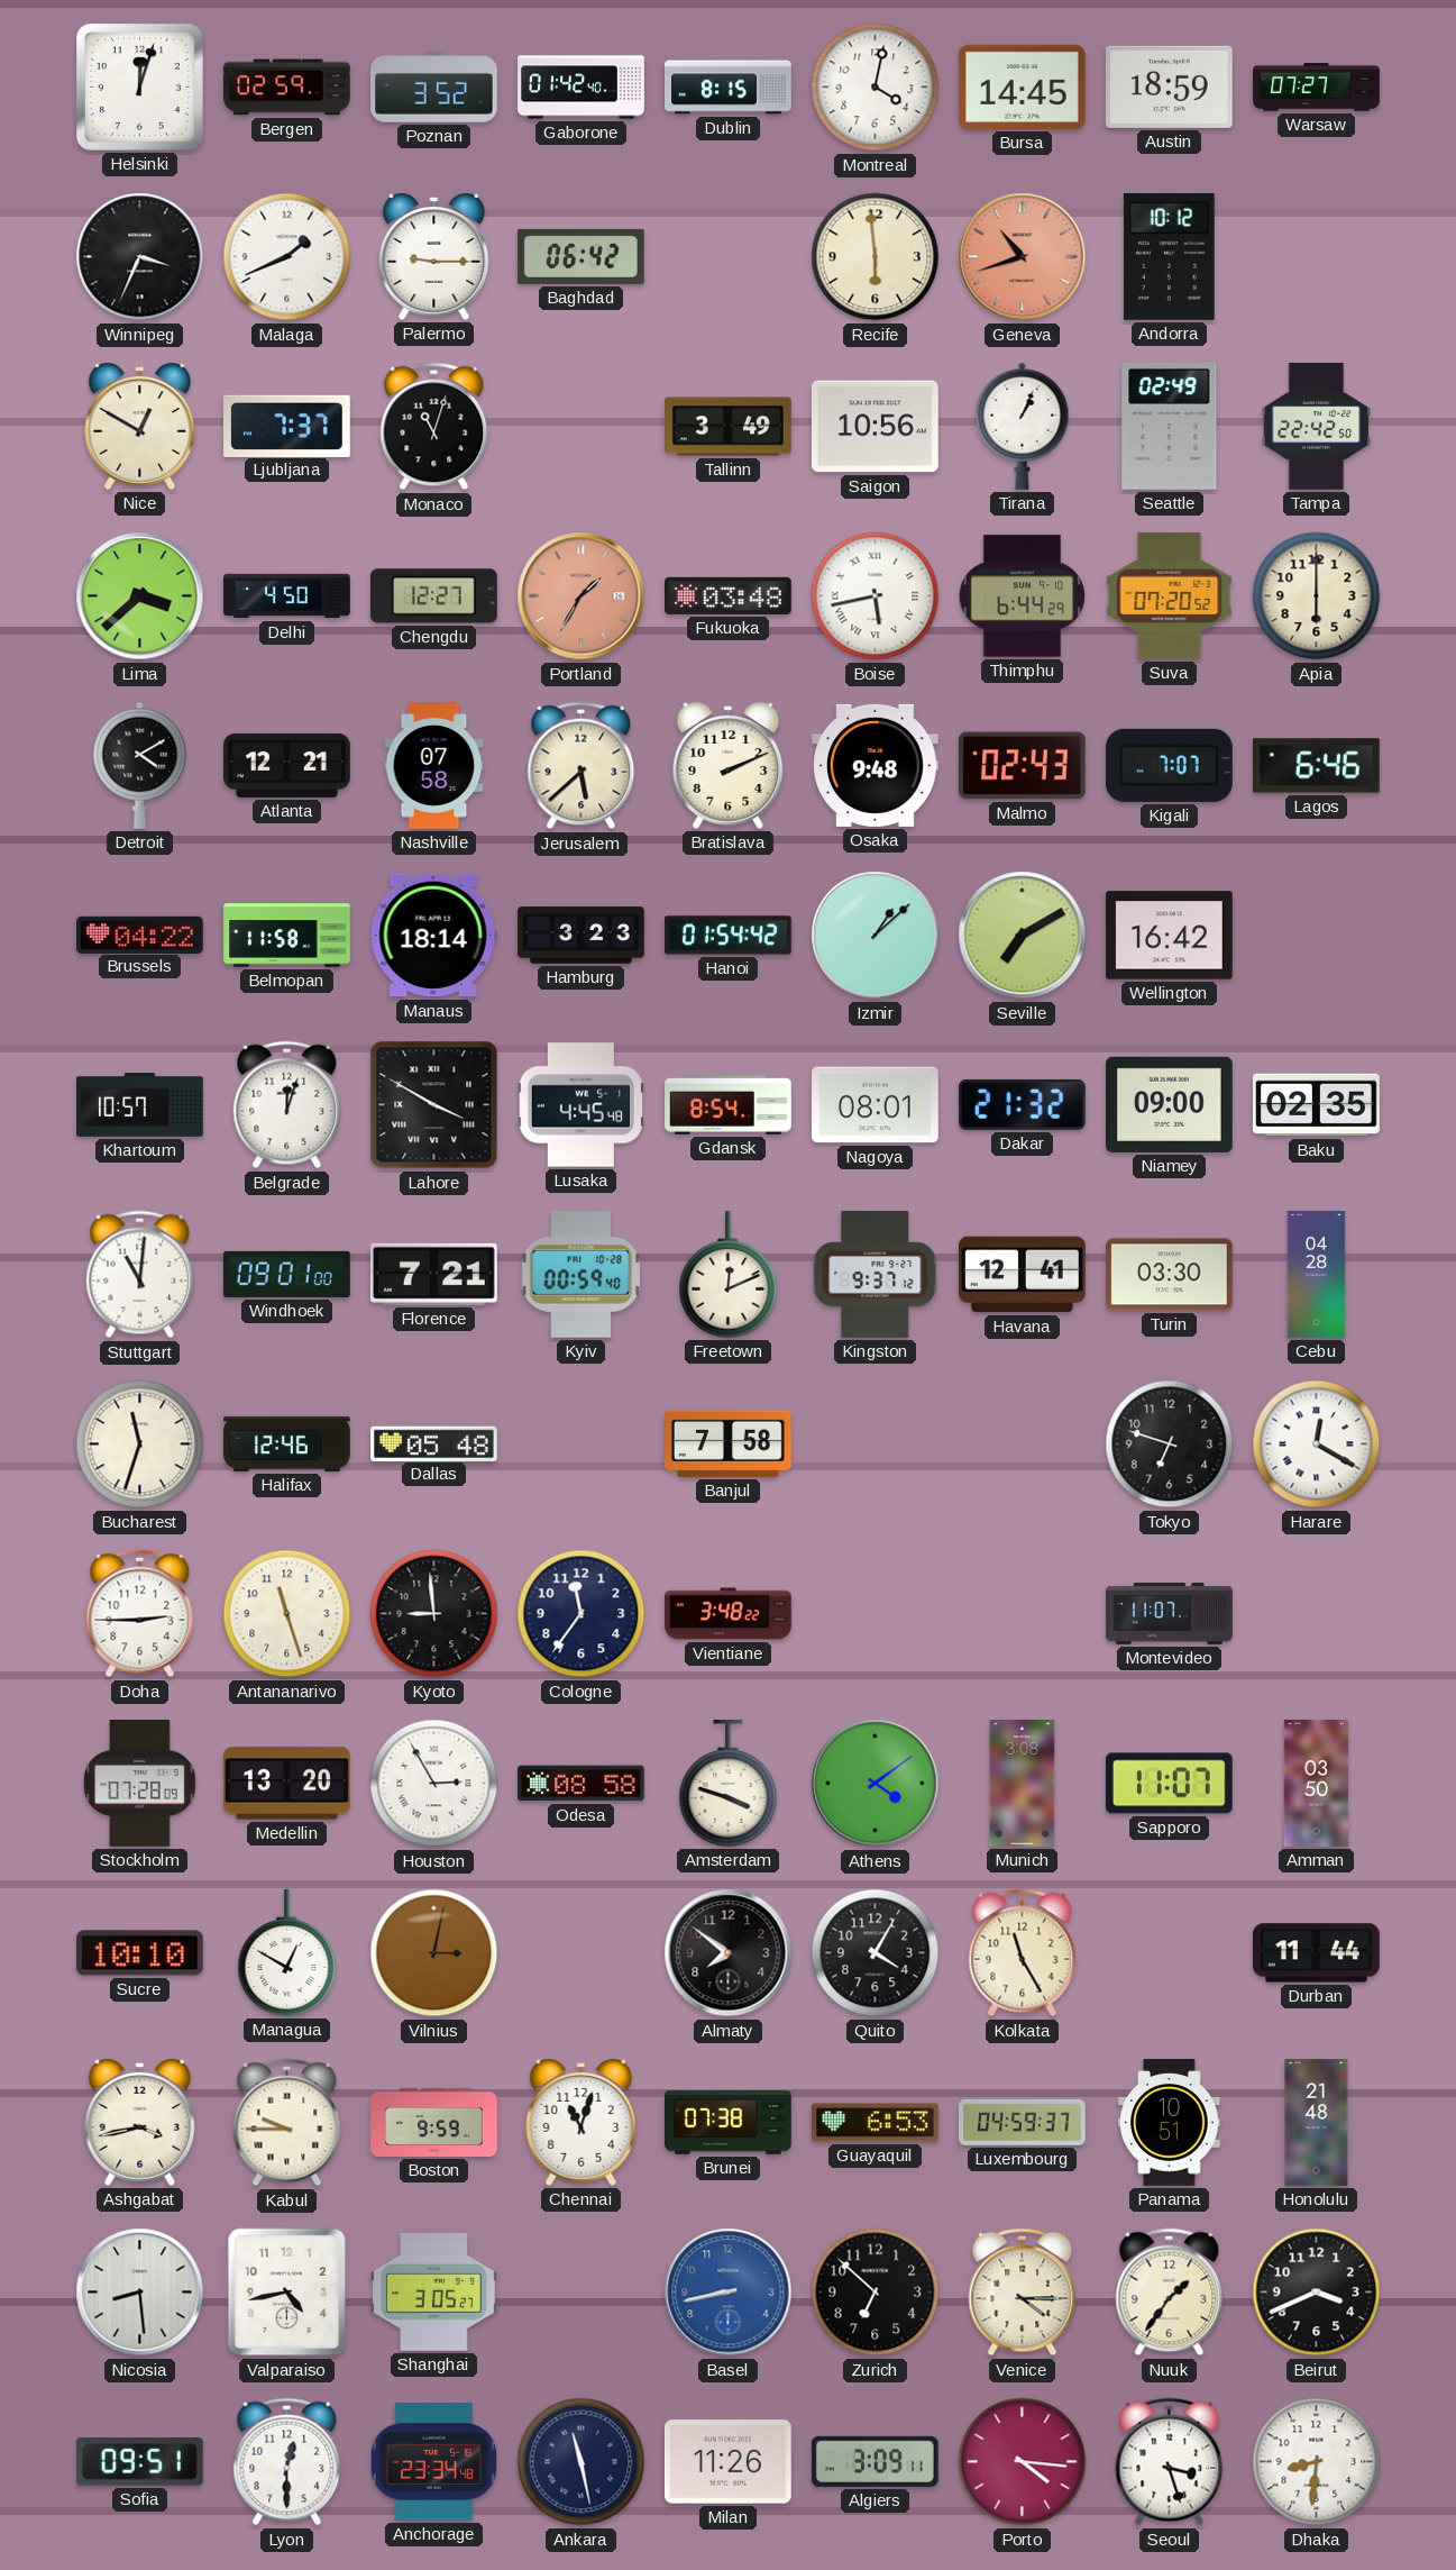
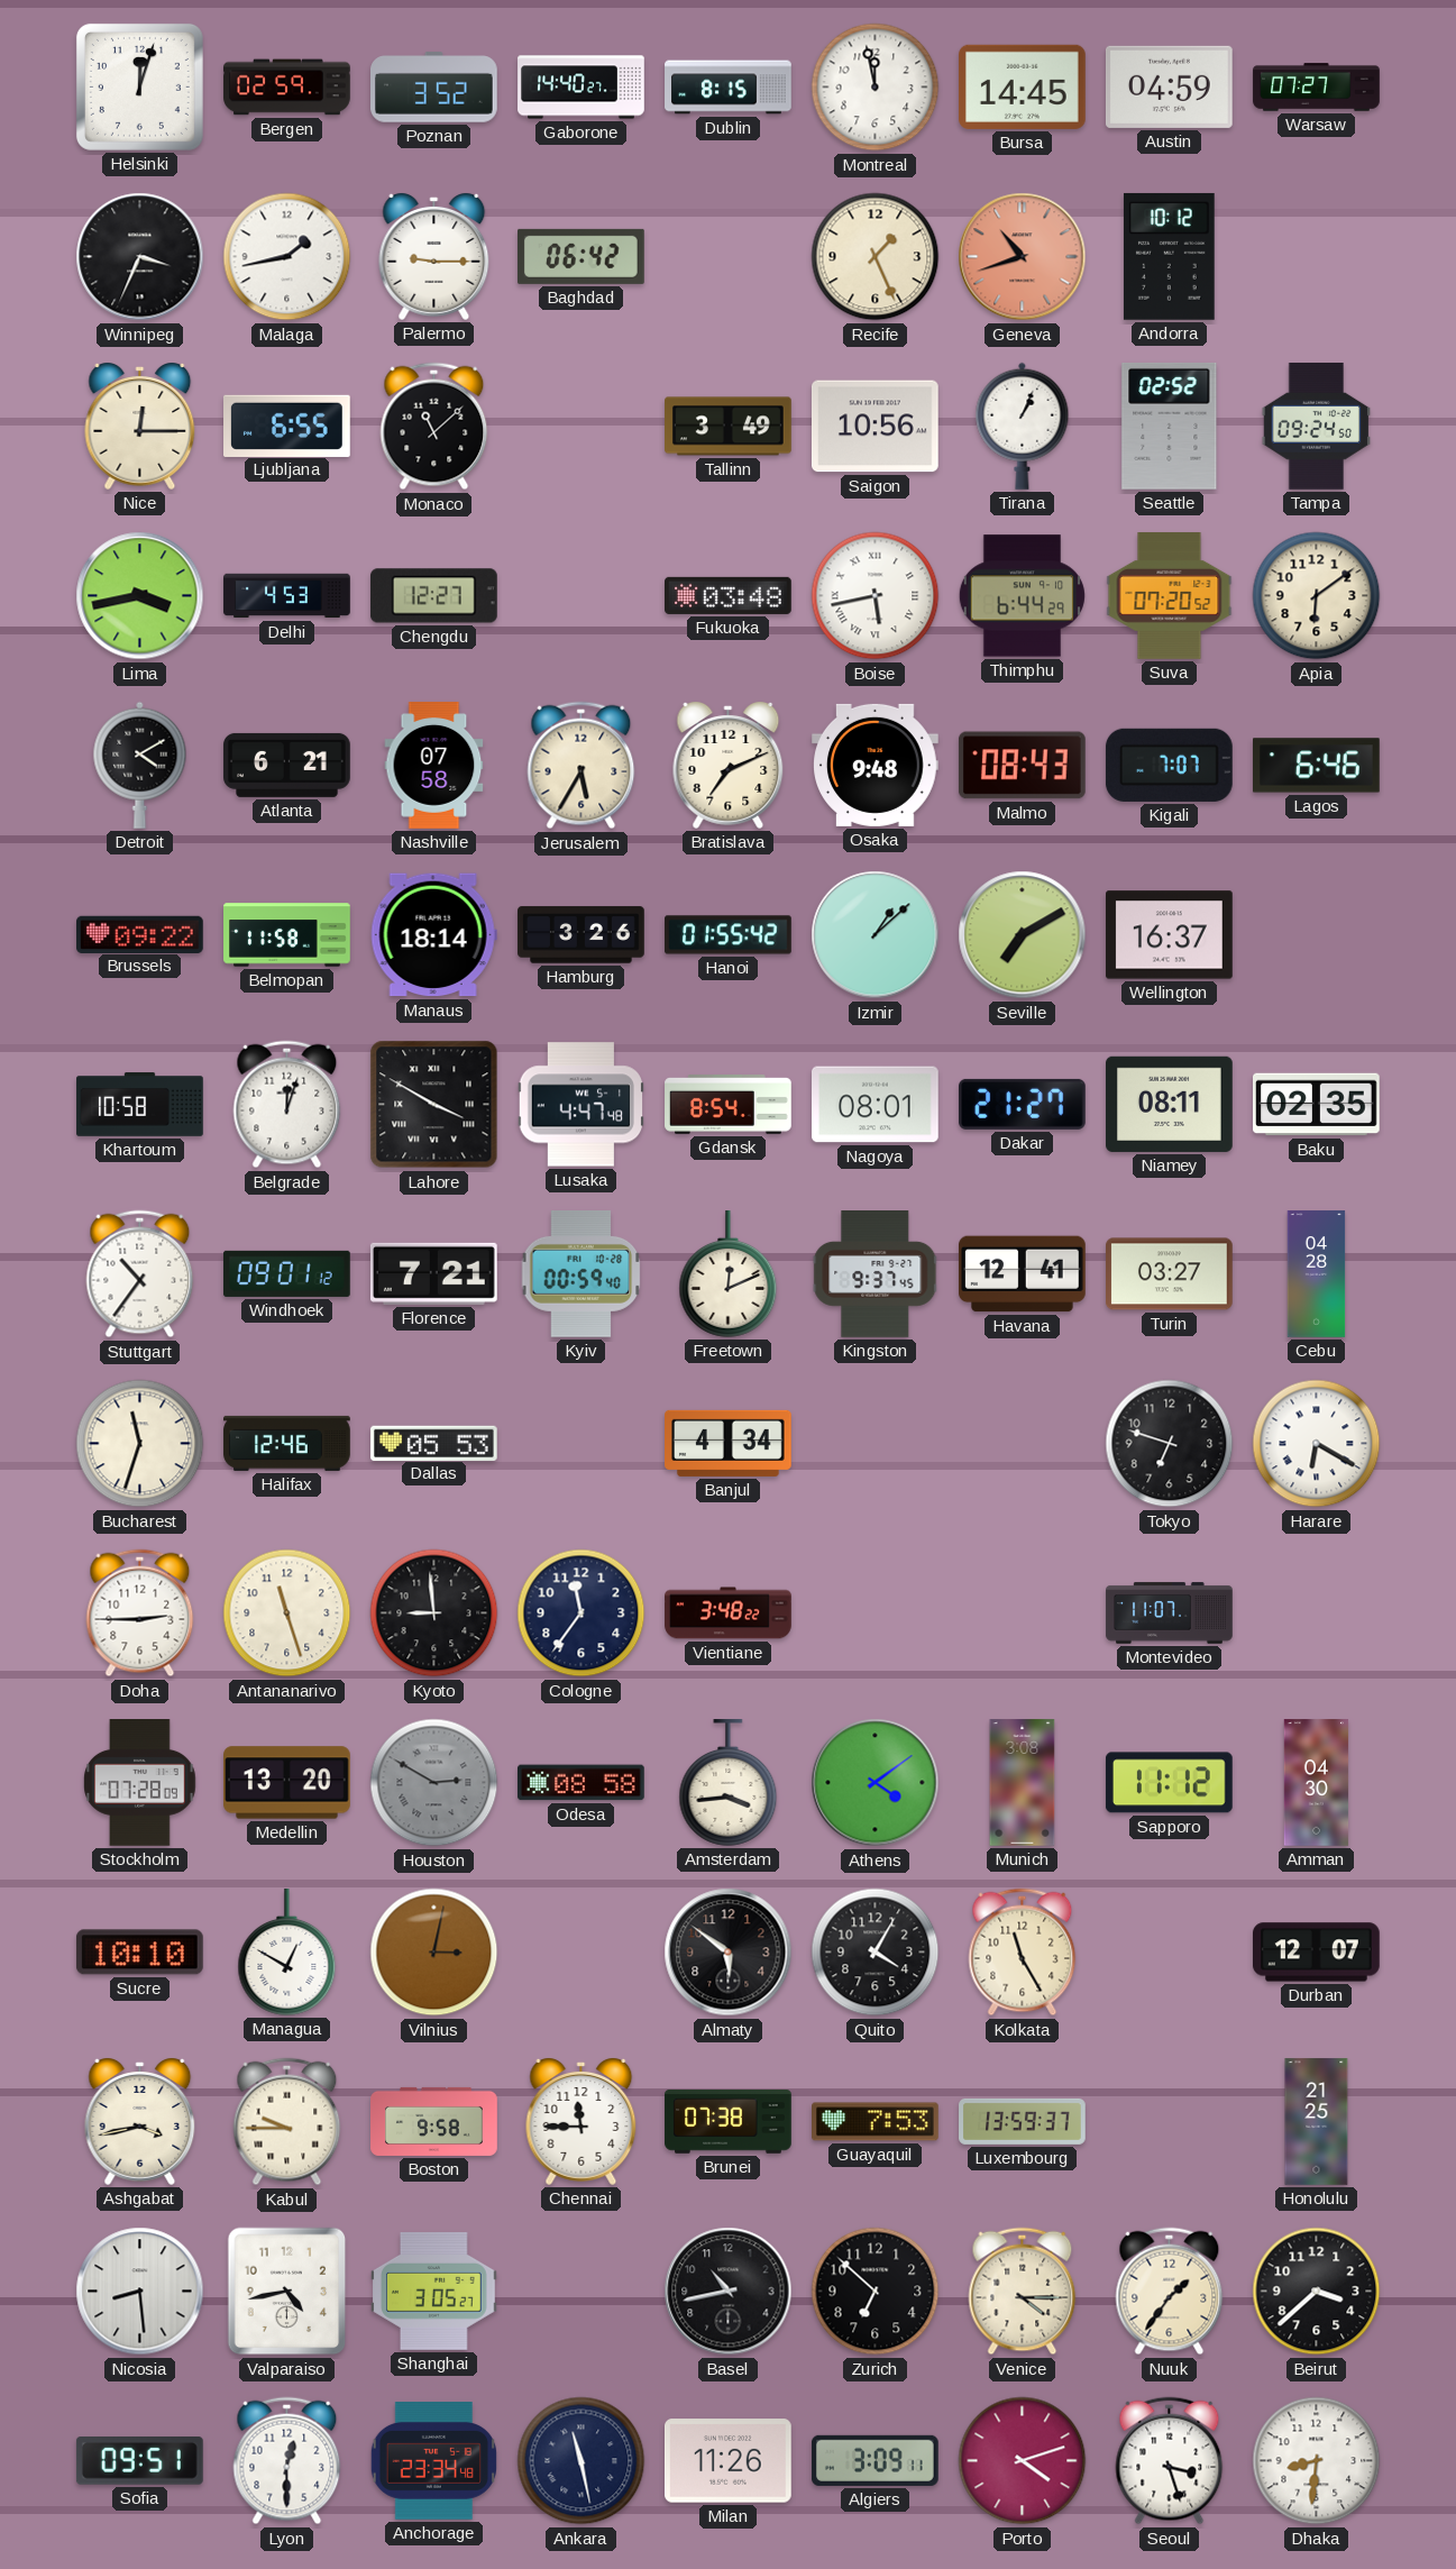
Gaborone: 01:42 -> 14:40
Montreal: 4:02 -> 11:58
Austin: 18:59 -> 04:59
Malaga: 1:41 -> 1:43
Recife: 5:59 -> 1:26
Nice: 12:50 -> 12:15
Ljubljana: 7:37 -> 6:55
Monaco: 11:03 -> 11:08
Seattle: 02:49 -> 02:52
Tampa: 22:42 -> 09:24
Lima: 3:38 -> 3:43
Delhi: 4:50 -> 4:53
Portland: 1:35 -> none
Apia: 6:00 -> 6:09
Atlanta: 12:21 -> 6:21
Jerusalem: 5:38 -> 5:35
Bratislava: 2:11 -> 7:11
Malmo: 02:43 -> 08:43
Brussels: 04:22 -> 09:22
Hamburg: 3:23 -> 3:26
Hanoi: 01:54 -> 01:55
Wellington: 16:42 -> 16:37
Khartoum: 10:57 -> 10:58
Lusaka: 4:45 -> 4:47
Dakar: 21:32 -> 21:27
Niamey: 09:00 -> 08:11
Stuttgart: 11:01 -> 10:36
Windhoek: 09:01:00 -> 09:01:12
Kingston: 9:37:12 -> 9:37:45
Turin: 03:30 -> 03:27
Dallas: 05:48 -> 05:53
Banjul: 7:58 -> 4:34
Harare: 12:20 -> 6:20
Houston: 2:55 -> 2:50
Houston dial: white -> grey
Amsterdam: 3:48 -> 3:44
Sapporo: 11:07 -> 11:12
Amman: 03:50 -> 04:30
Almaty: 7:51 -> 5:51
Durban: 11:44 -> 12:07
Boston: 9:59 -> 9:58
Chennai: 11:03 -> 11:45
Guayaquil: 6:53 -> 7:53
Luxembourg: 04:59 -> 13:59
Panama: 10:51 -> none
Honolulu: 21:48 -> 21:25
Basel: 8:43 -> 10:43
Basel dial: blue -> black
Beirut: 3:41 -> 3:38
Porto: 4:16 -> 4:12
